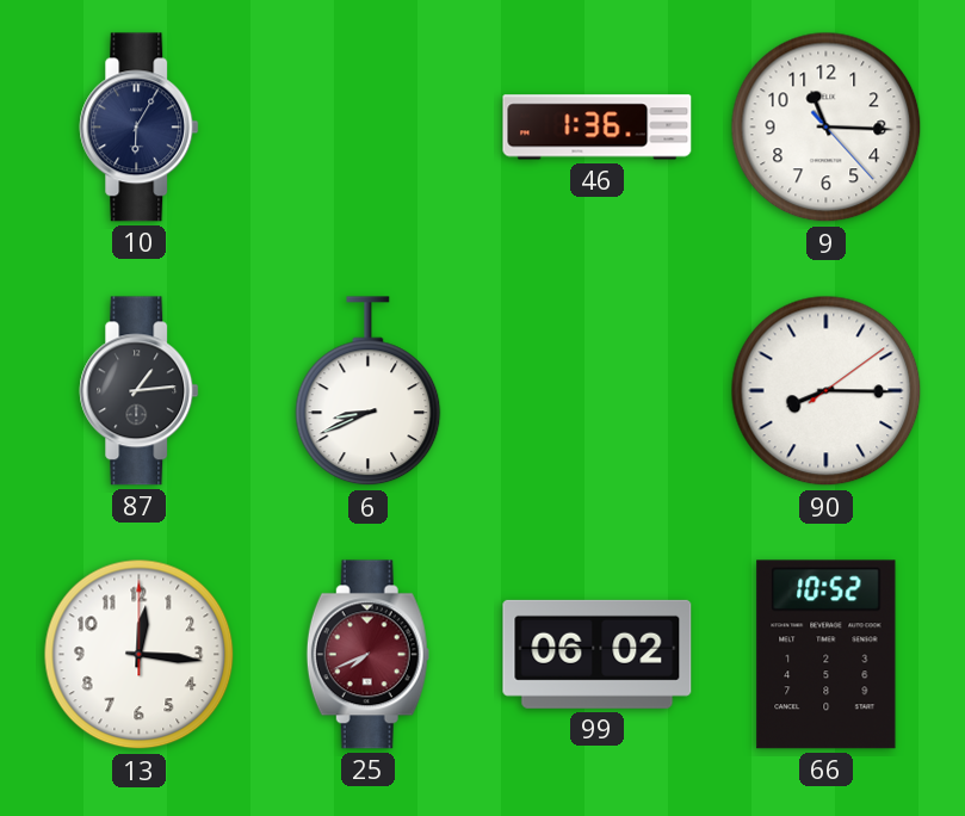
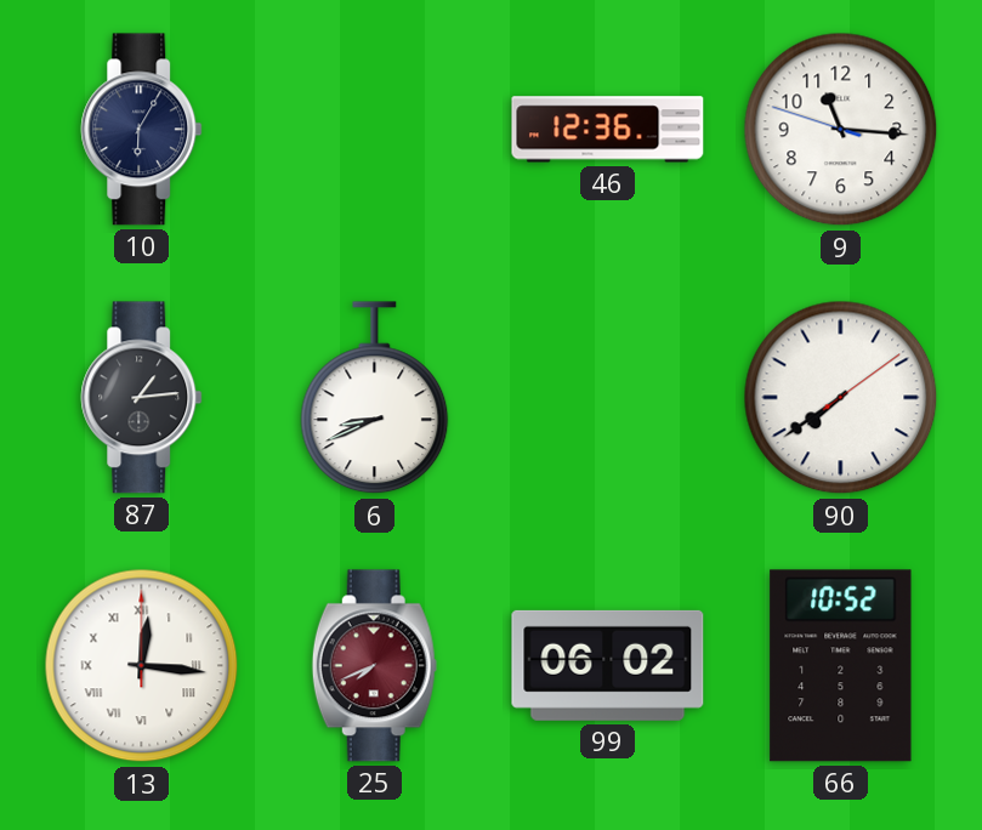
46: 1:36 -> 12:36
9: 11:15:23 -> 11:15:48
90: 8:15 -> 7:39
13 numerals: Arabic -> Roman
